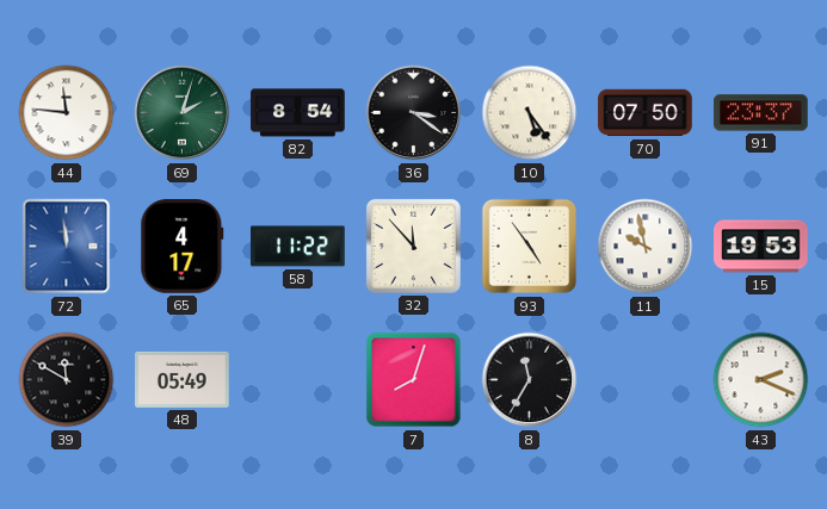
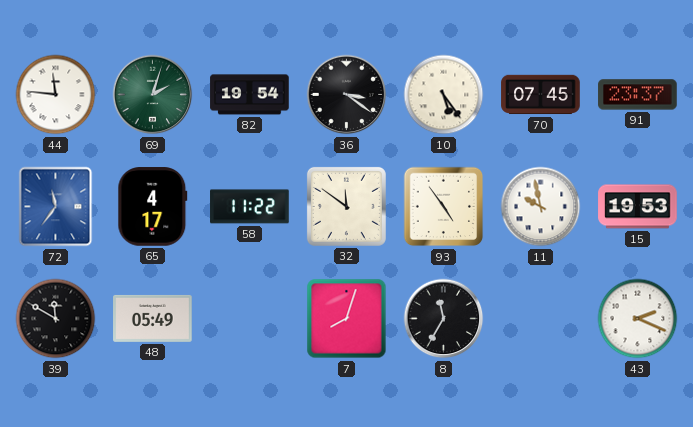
82: 8:54 -> 19:54
70: 07:50 -> 07:45
72: 11:59 -> 11:36
32: 11:53 -> 11:51
